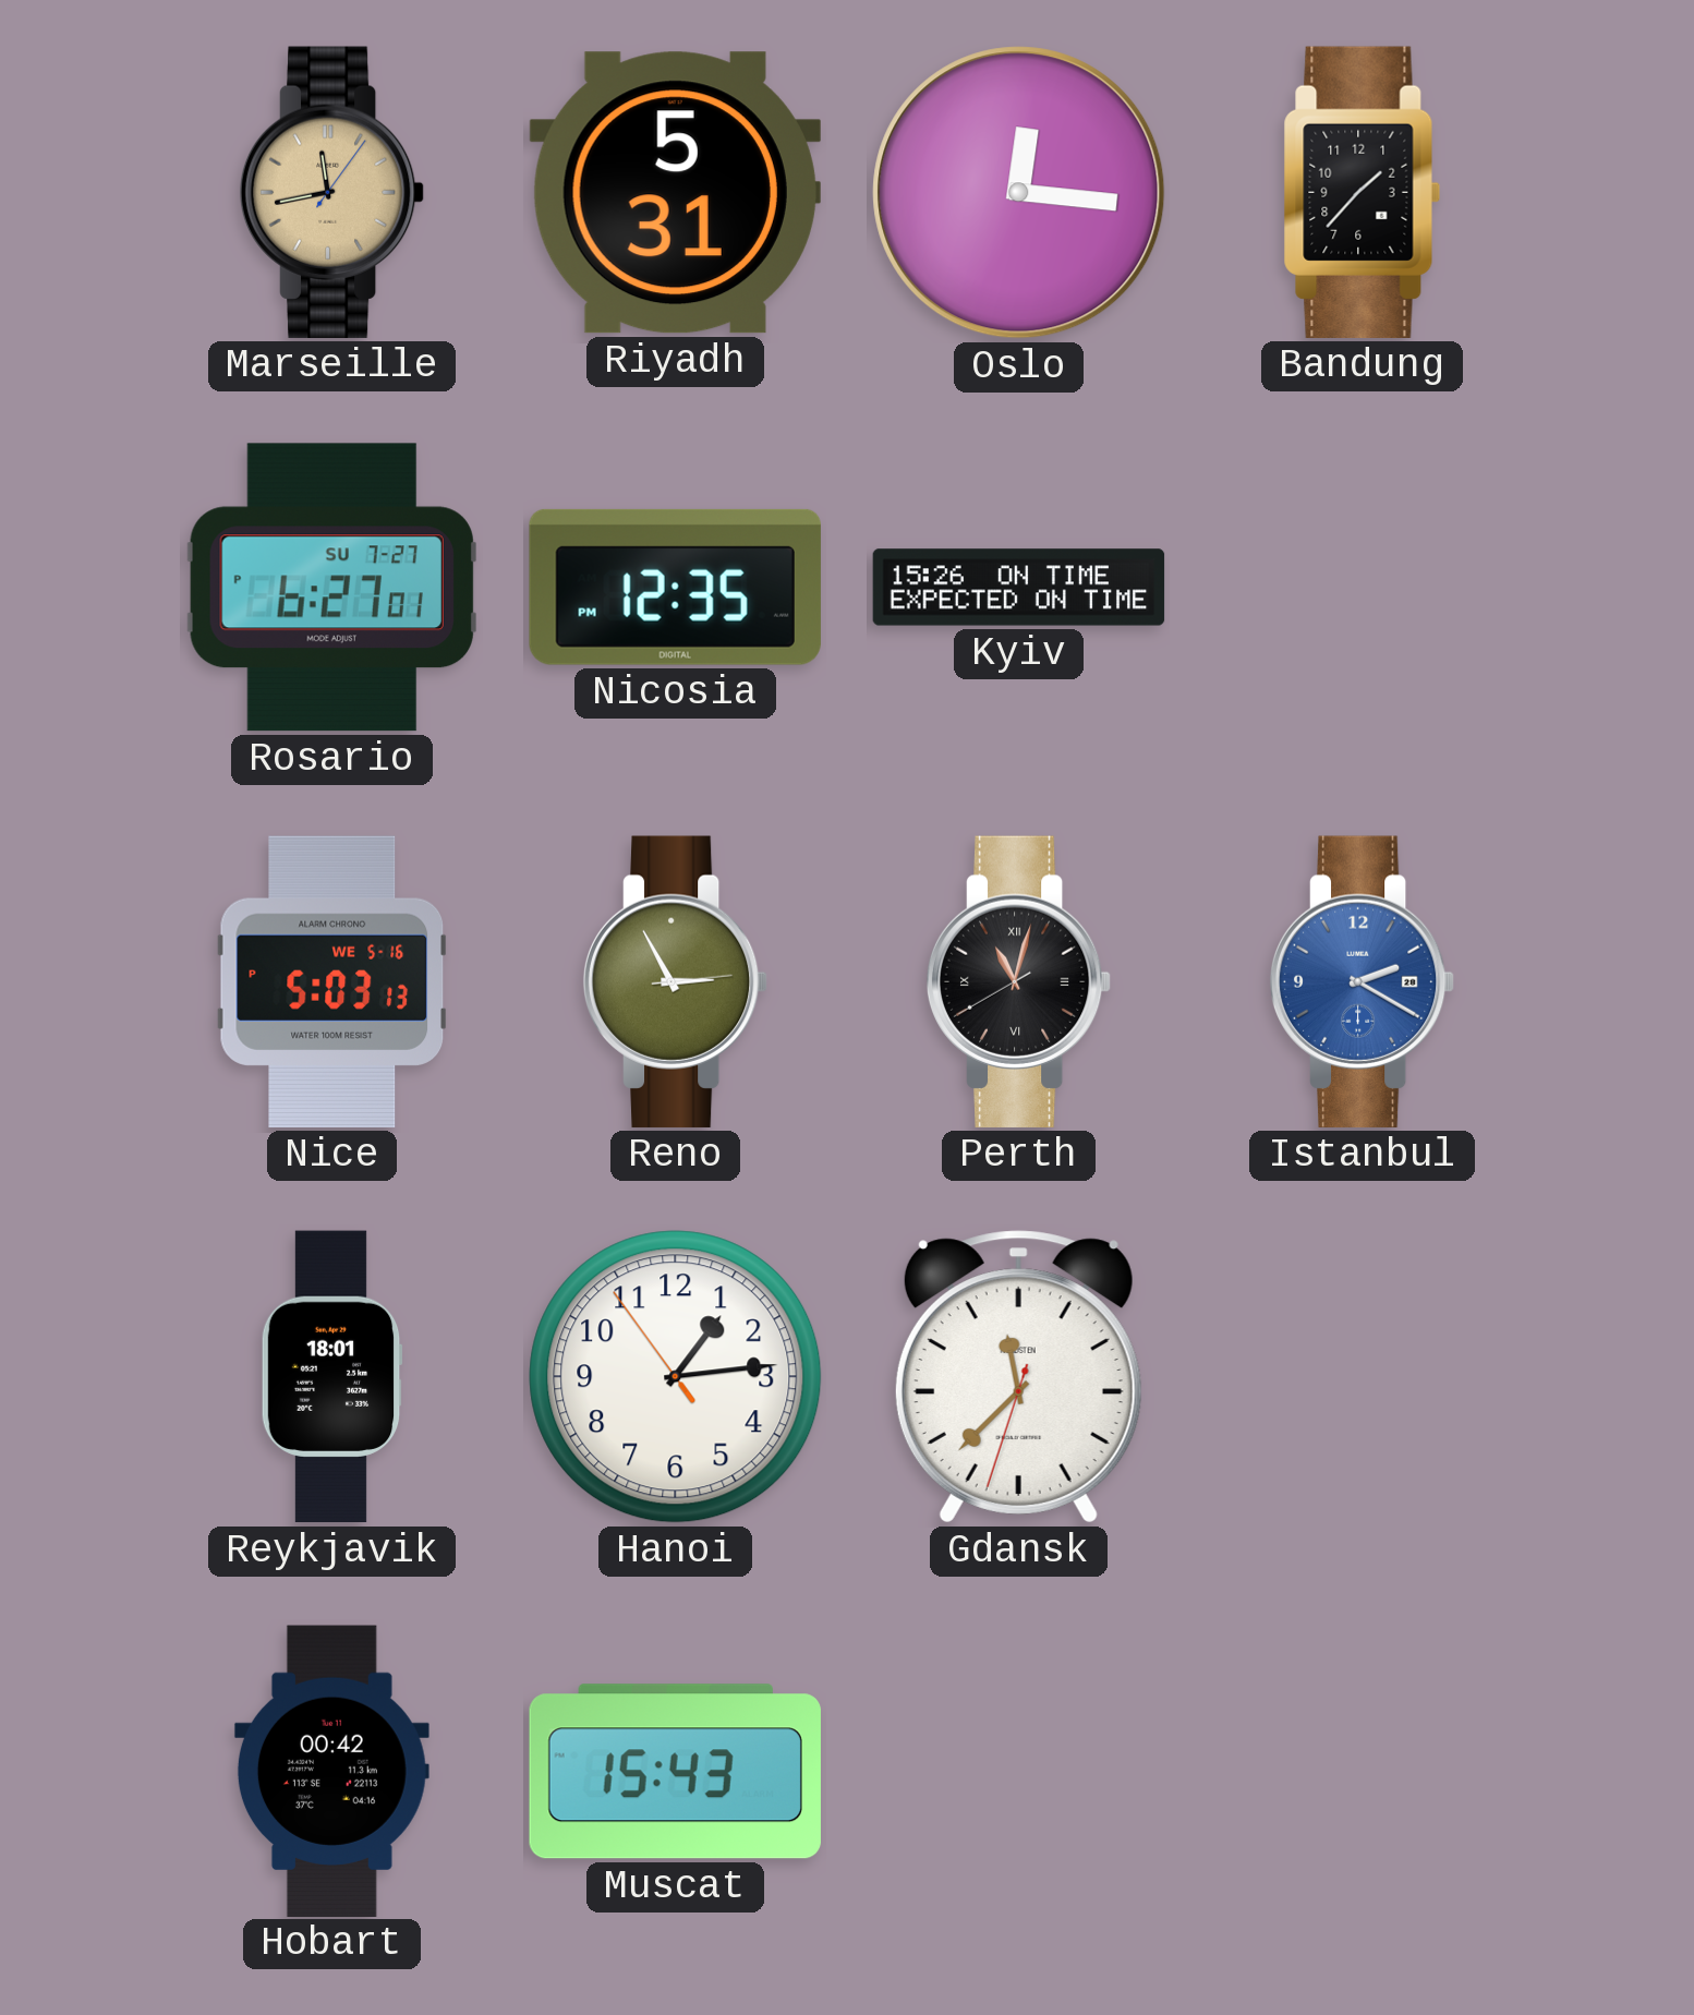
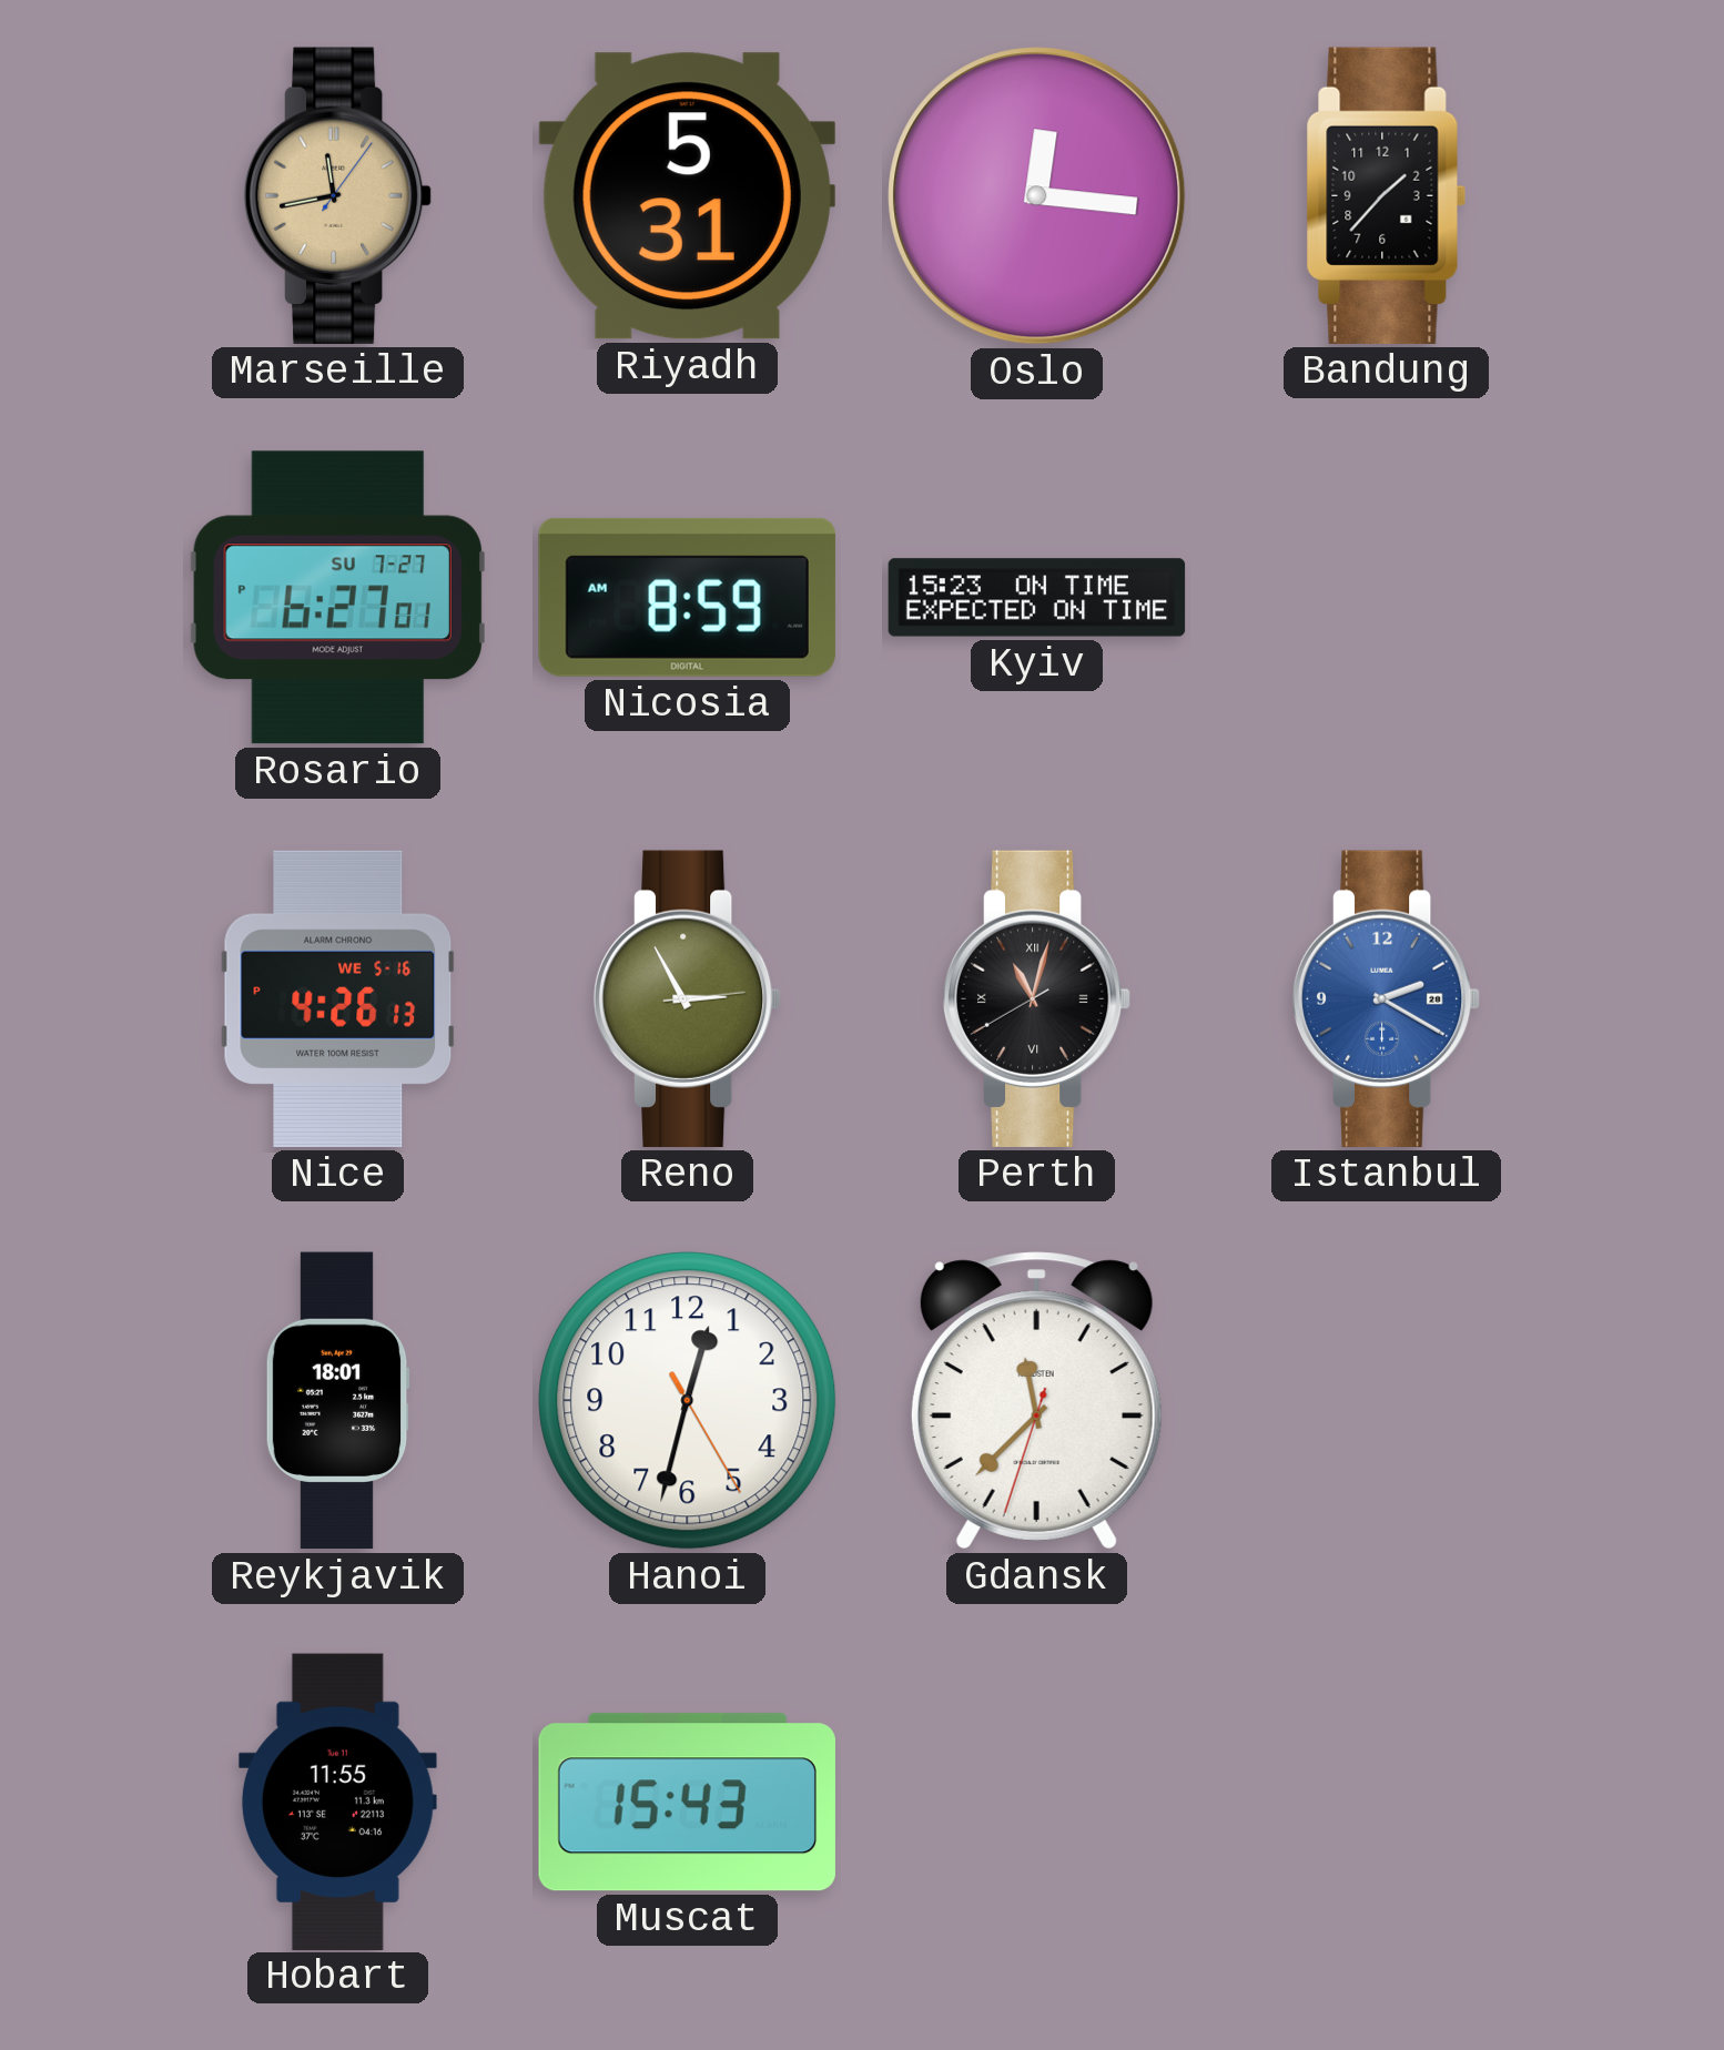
Nicosia: 12:35 -> 8:59
Kyiv: 15:26 -> 15:23
Nice: 5:03 -> 4:26
Hanoi: 1:13 -> 12:32
Hobart: 00:42 -> 11:55
